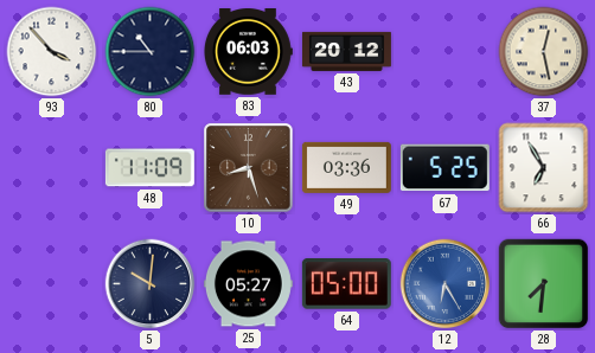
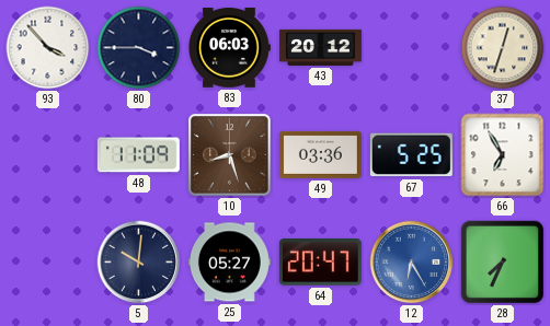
80: 10:45 -> 3:45
37: 12:28 -> 12:33
64: 05:00 -> 20:47
28: 7:31 -> 7:34
